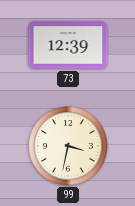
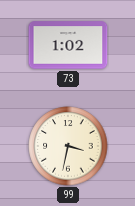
73: 12:39 -> 1:02
